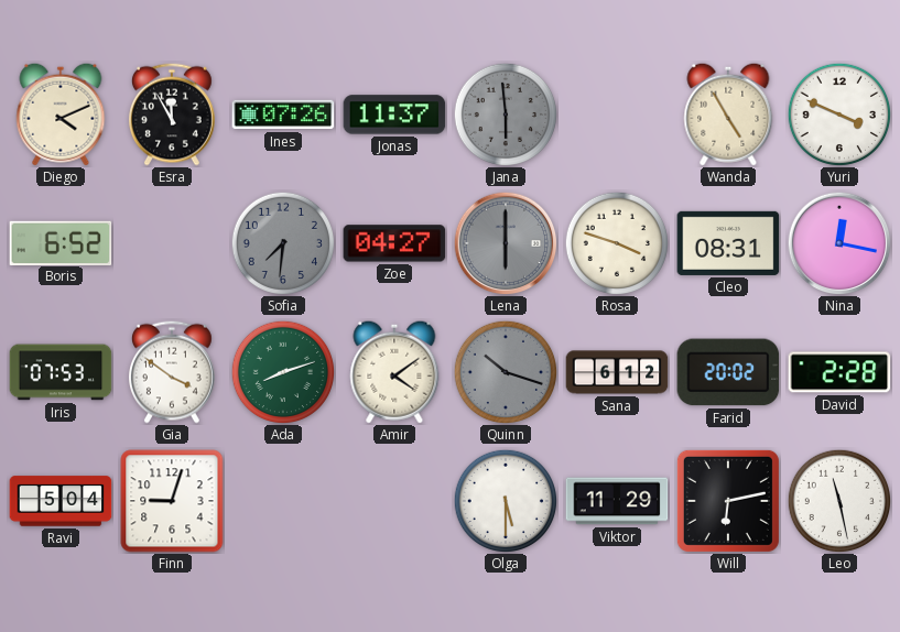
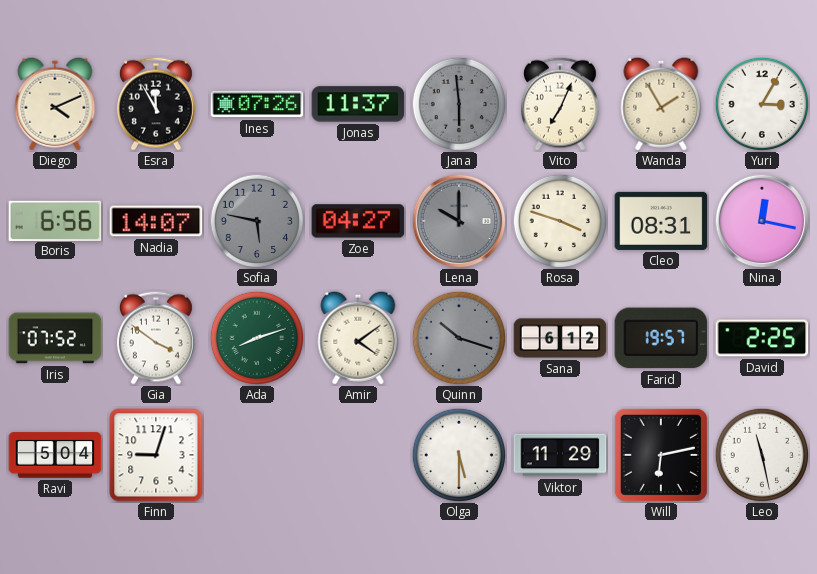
Vito: none -> 7:04
Wanda: 4:55 -> 1:55
Yuri: 3:49 -> 3:05
Boris: 6:52 -> 6:56
Nadia: none -> 14:07
Sofia: 7:31 -> 5:47
Lena: 6:00 -> 10:00
Iris: 07:53 -> 07:52
Farid: 20:02 -> 19:57
David: 2:28 -> 2:25
